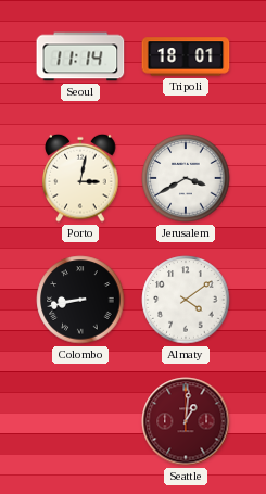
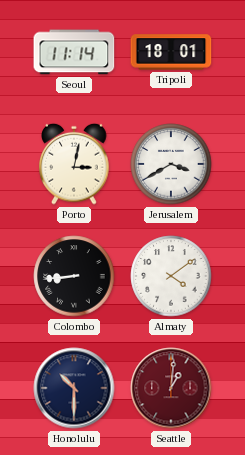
Colombo: 8:43 -> 8:44
Honolulu: none -> 10:30
